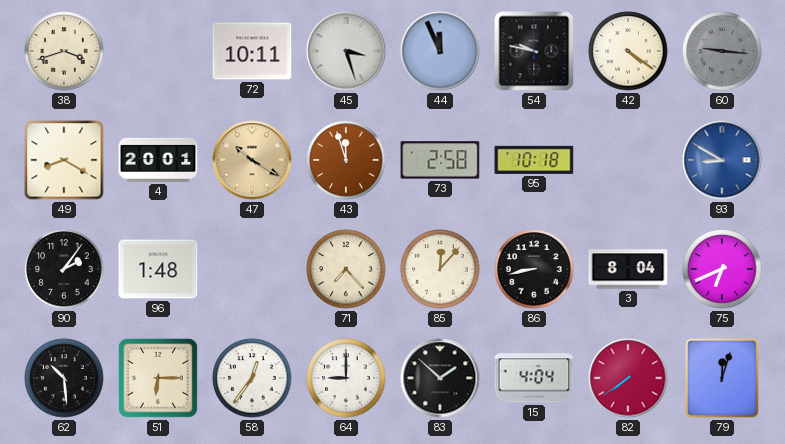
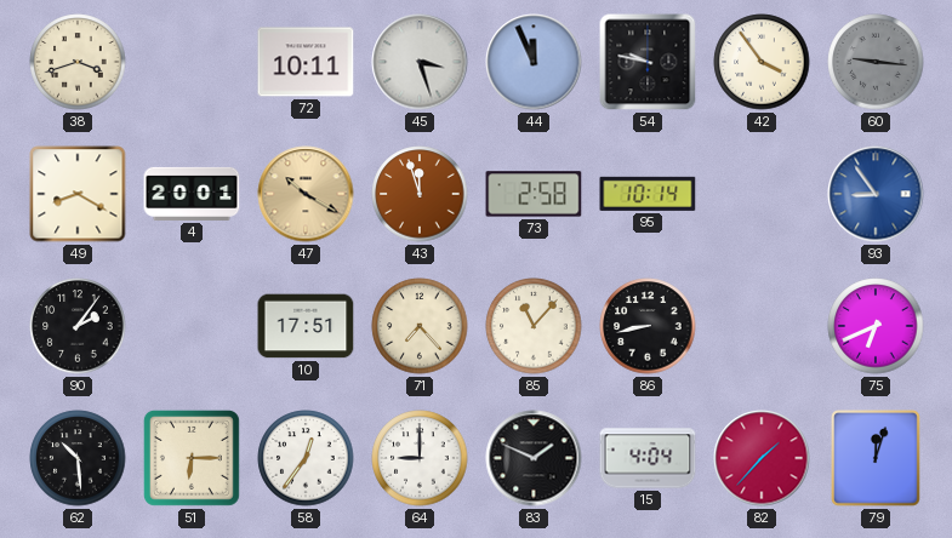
42: 4:21 -> 3:54
95: 10:18 -> 10:14
93: 8:50 -> 8:54
96: 1:48 -> none
10: none -> 17:51
85: 12:07 -> 11:07
3: 8:04 -> none
83: 1:52 -> 1:49
82: 7:39 -> 1:37
